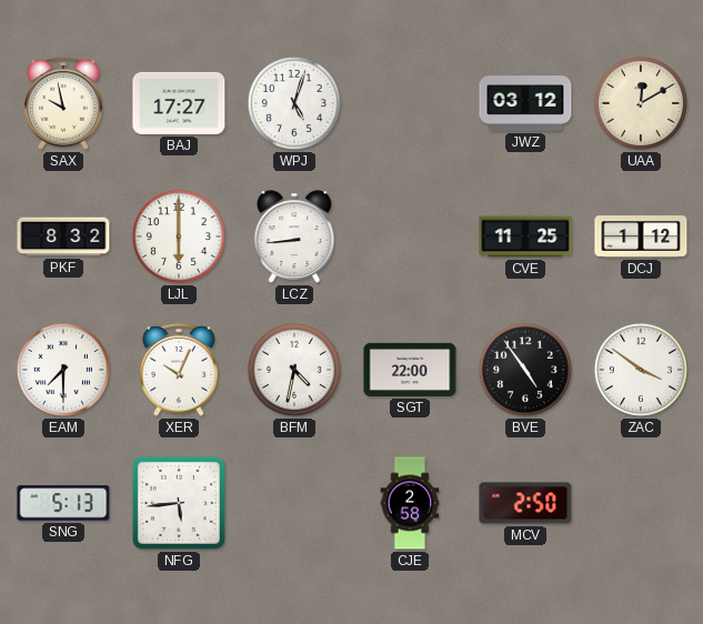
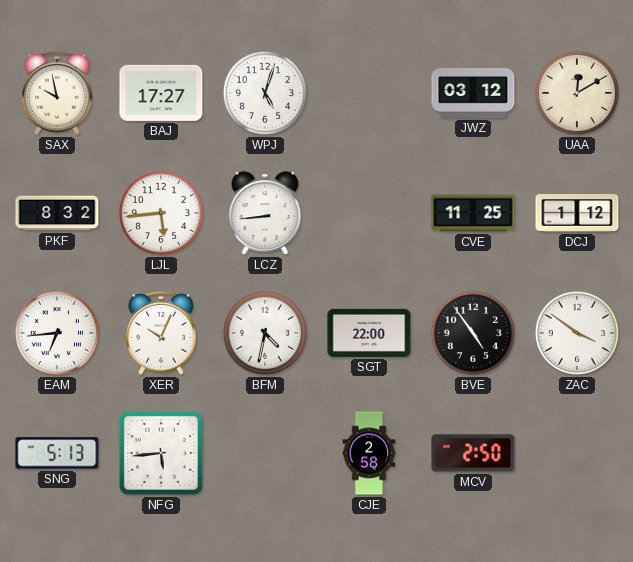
LJL: 6:00 -> 5:44
EAM: 7:30 -> 6:44
